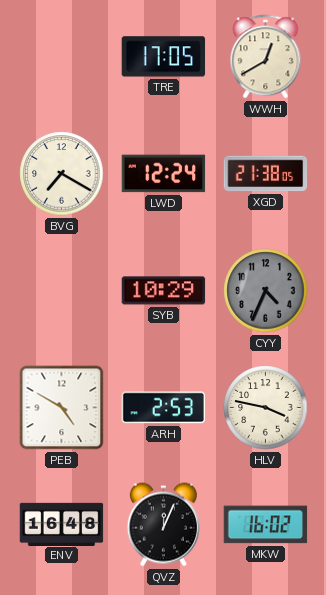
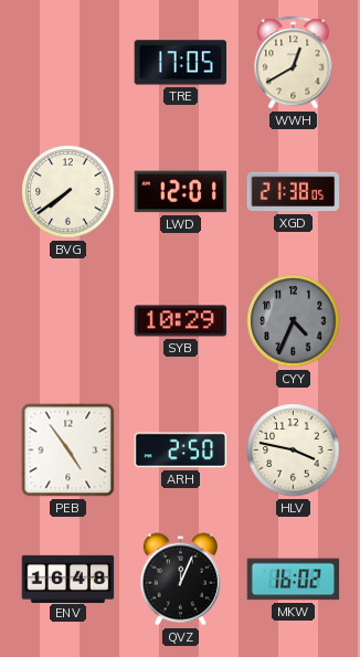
BVG: 7:20 -> 7:39
LWD: 12:24 -> 12:01
PEB: 4:50 -> 4:54
ARH: 2:53 -> 2:50
